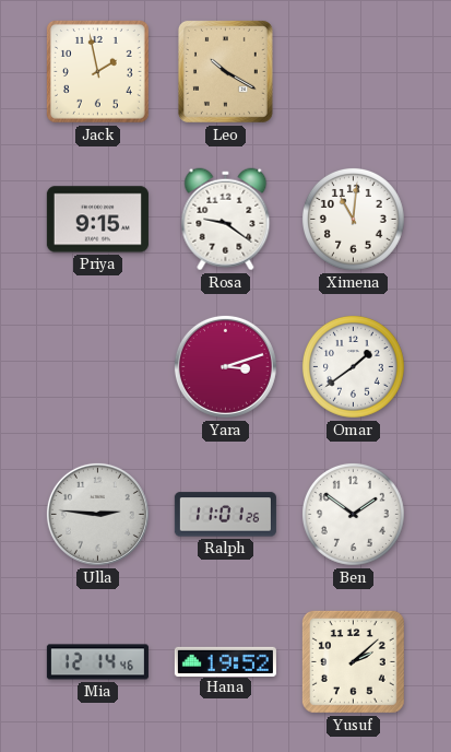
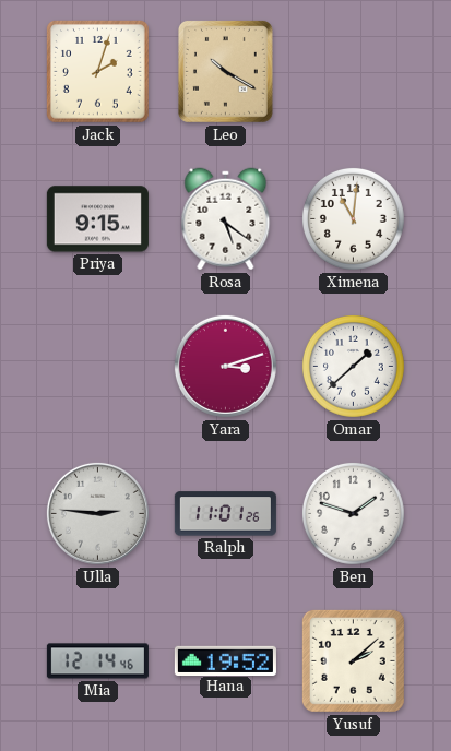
Jack: 1:58 -> 2:03
Rosa: 9:21 -> 5:21
Omar: 1:39 -> 1:38
Ben: 1:51 -> 1:48
